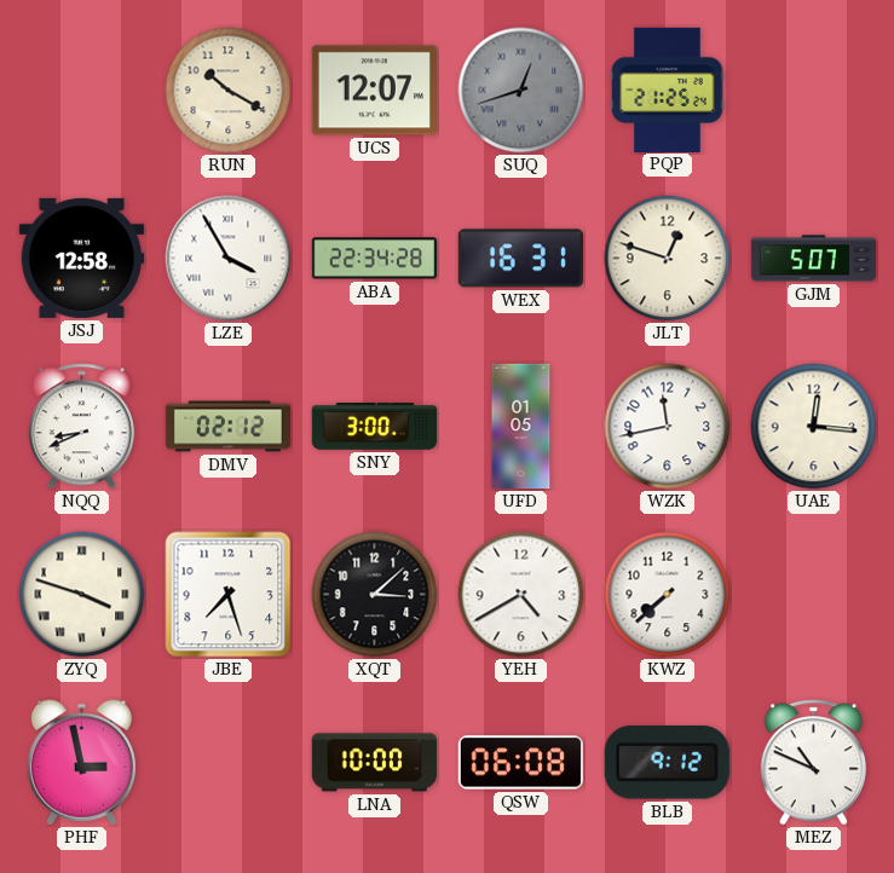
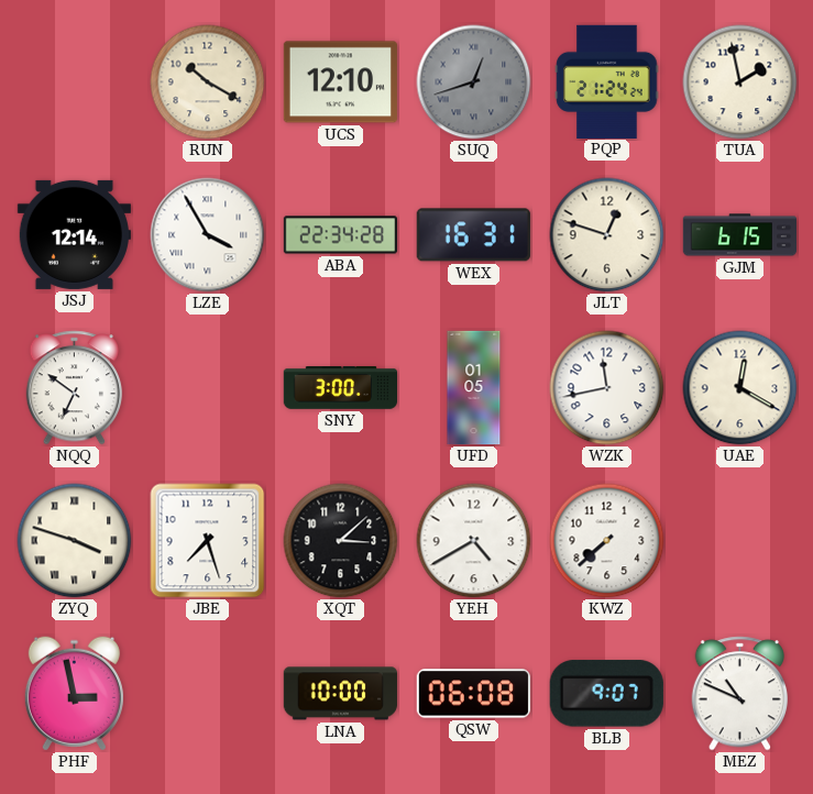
UCS: 12:07 -> 12:10
PQP: 21:25 -> 21:24
TUA: none -> 1:58
JSJ: 12:58 -> 12:14
GJM: 5:07 -> 6:15
NQQ: 8:41 -> 6:51
DMV: 02:12 -> none
UAE: 12:16 -> 12:20
BLB: 9:12 -> 9:07
